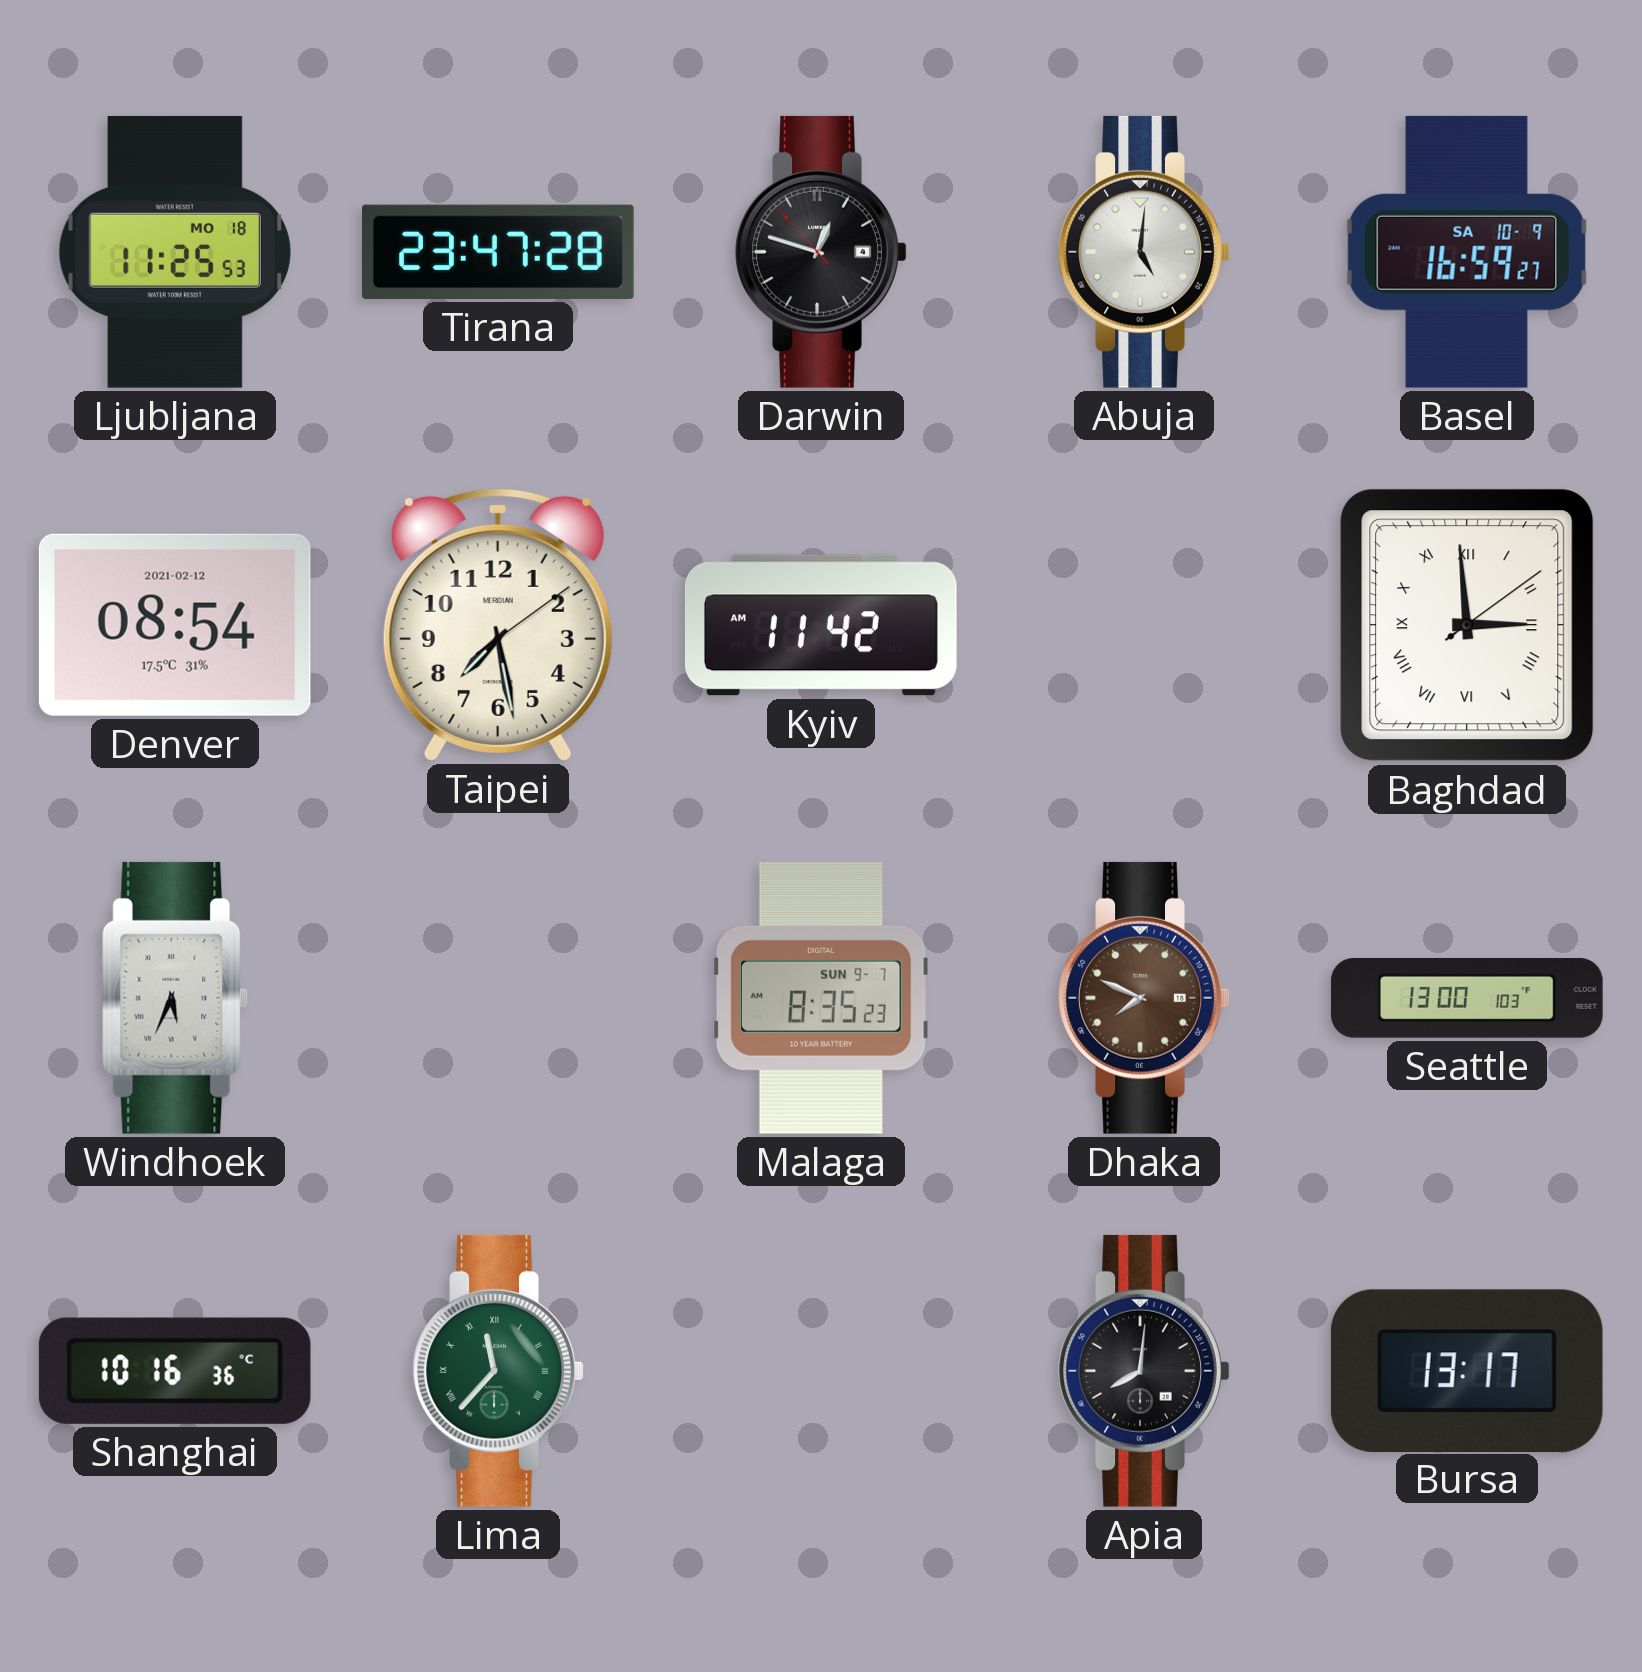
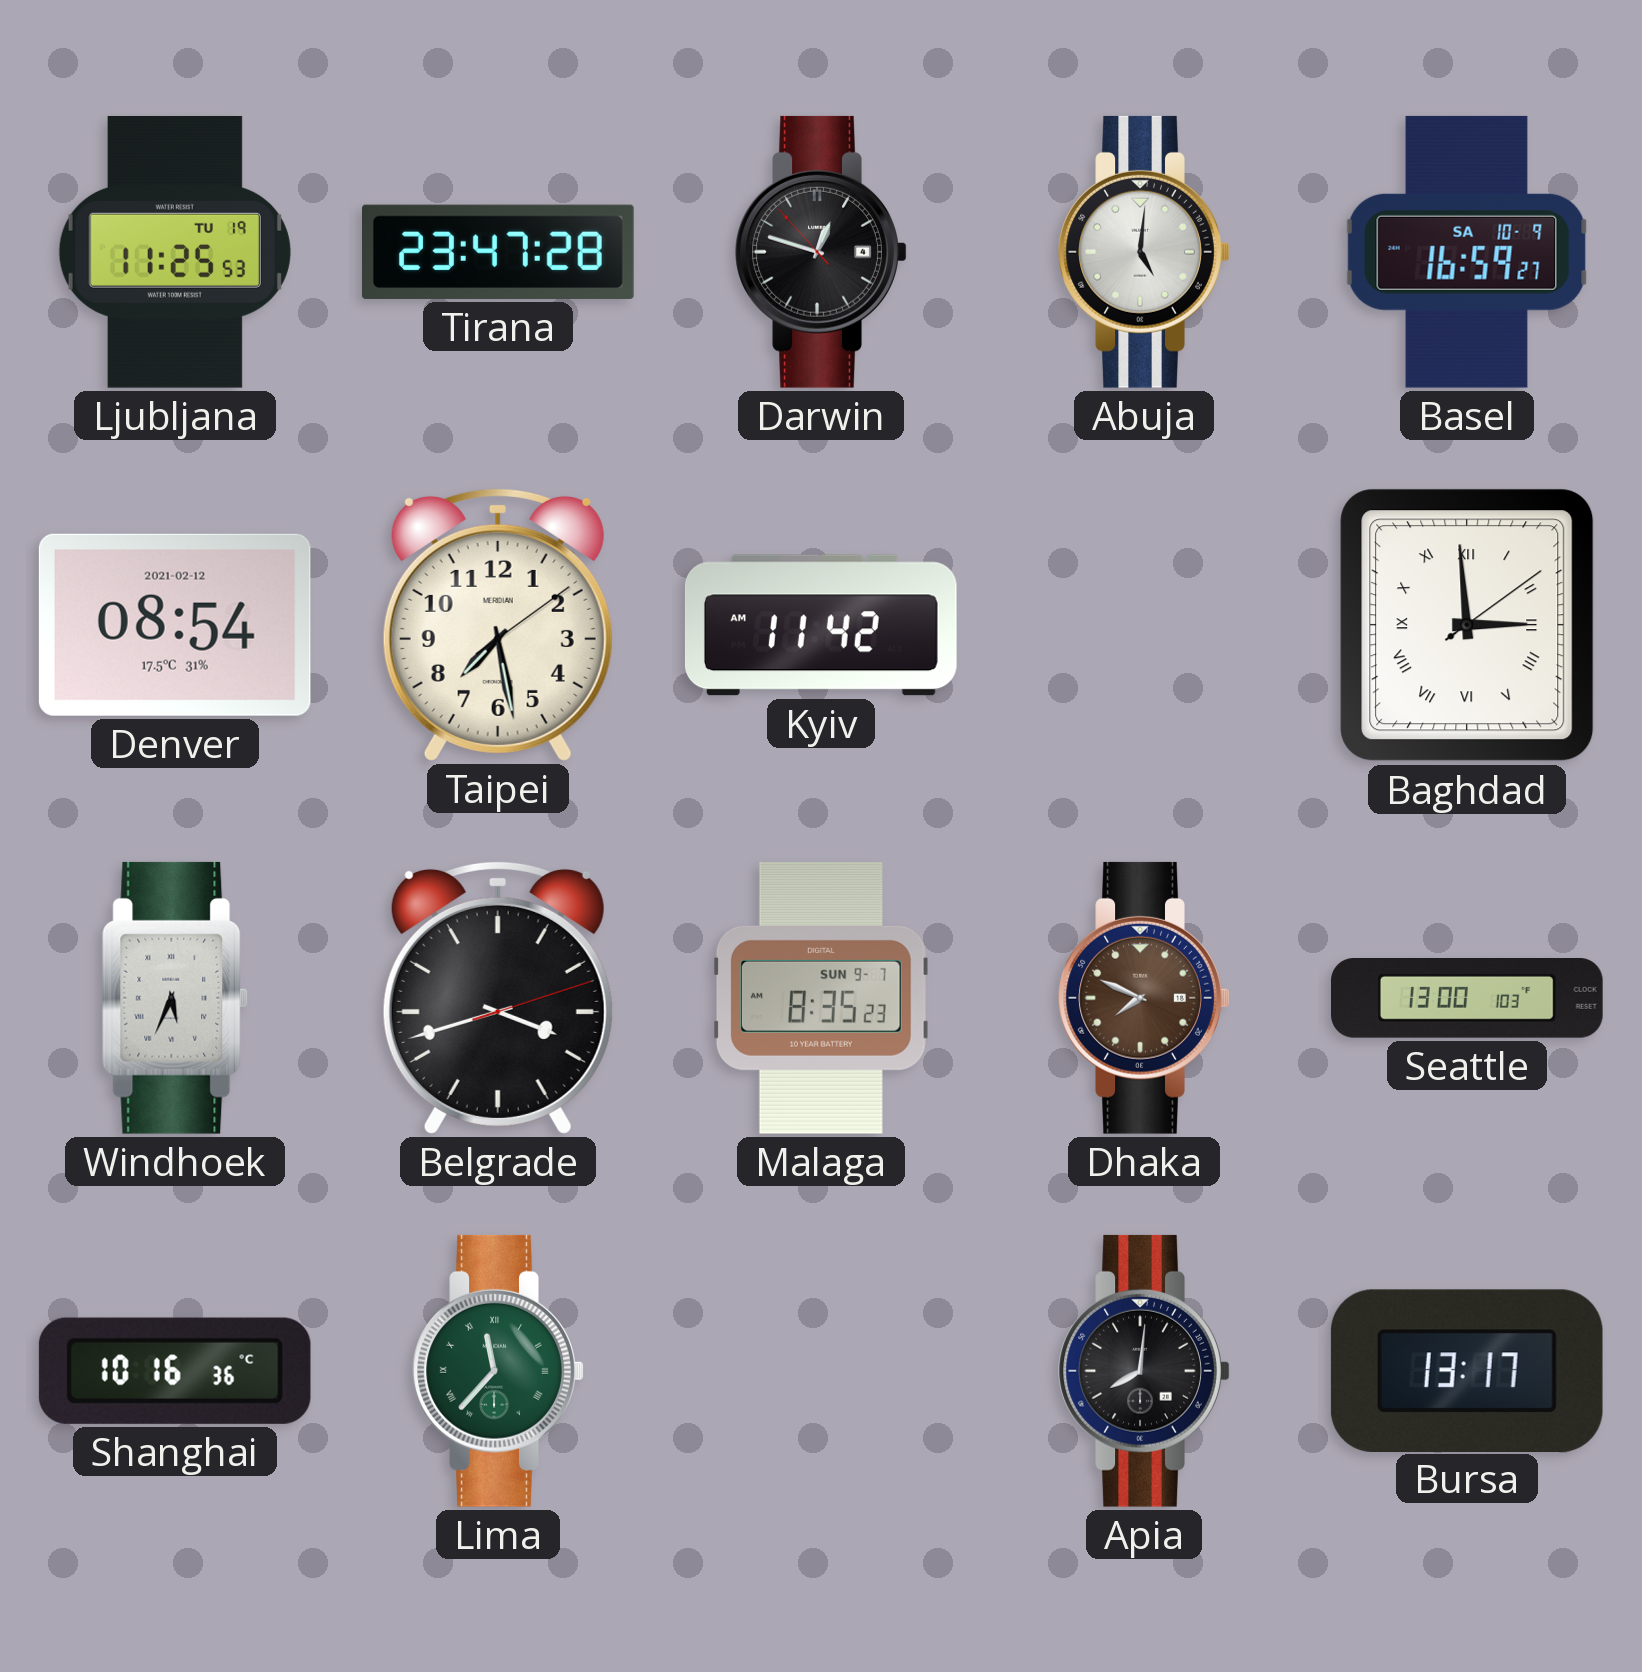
Ljubljana date: MO 18 -> TU 19
Belgrade: none -> 3:42
